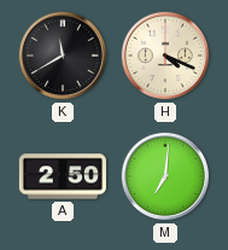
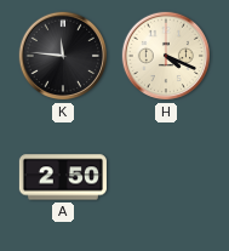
K: 11:40 -> 11:46
M: 7:01 -> none
